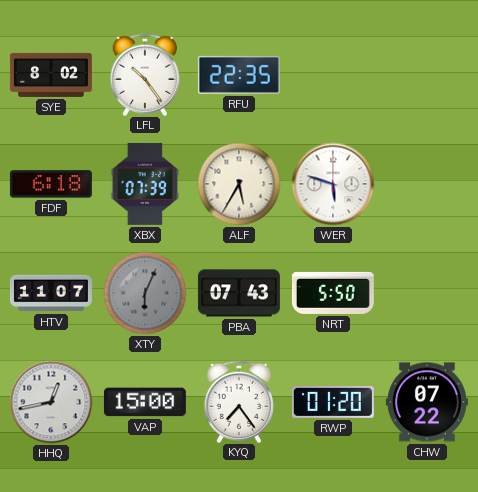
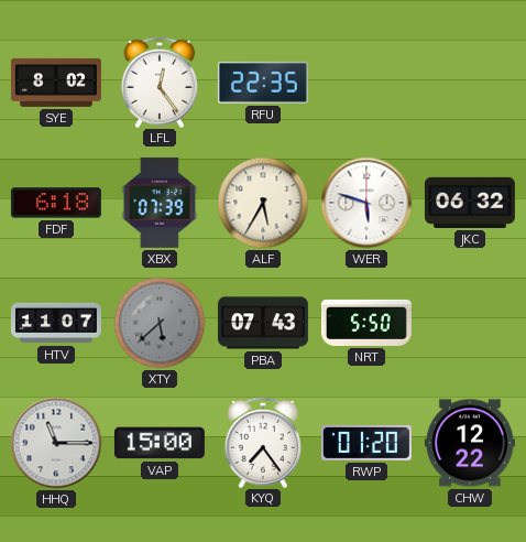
LFL: 10:24 -> 12:24
JKC: none -> 06:32
XTY: 6:04 -> 5:38
HHQ: 12:43 -> 11:15
CHW: 07:22 -> 12:22
